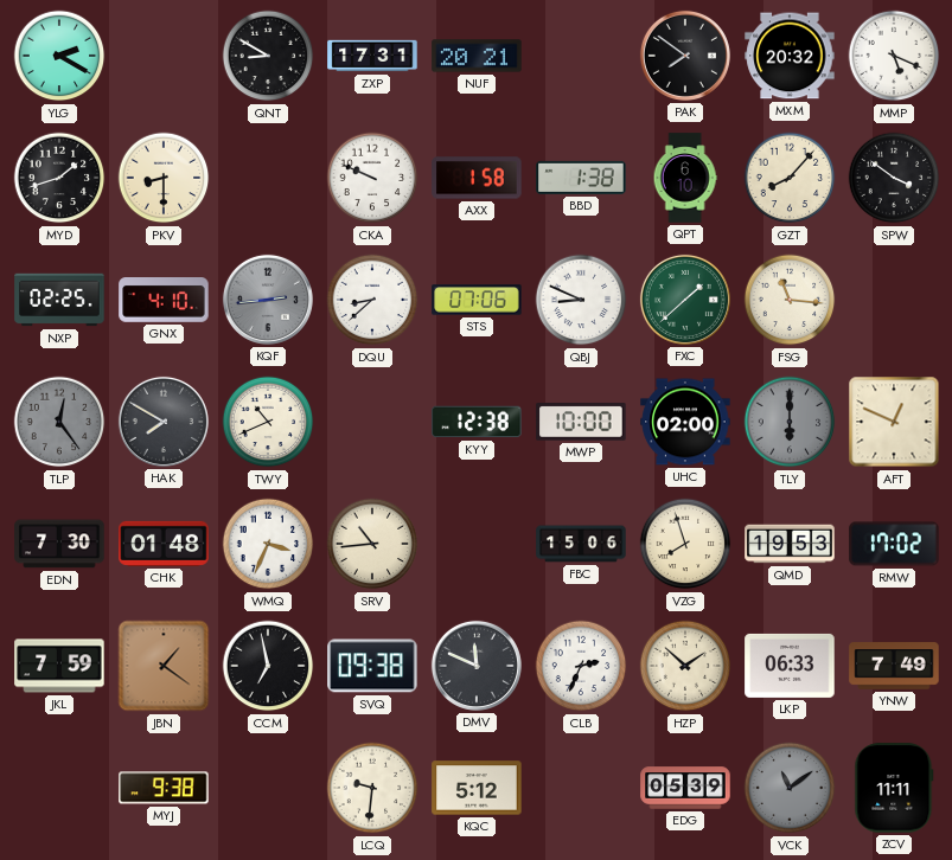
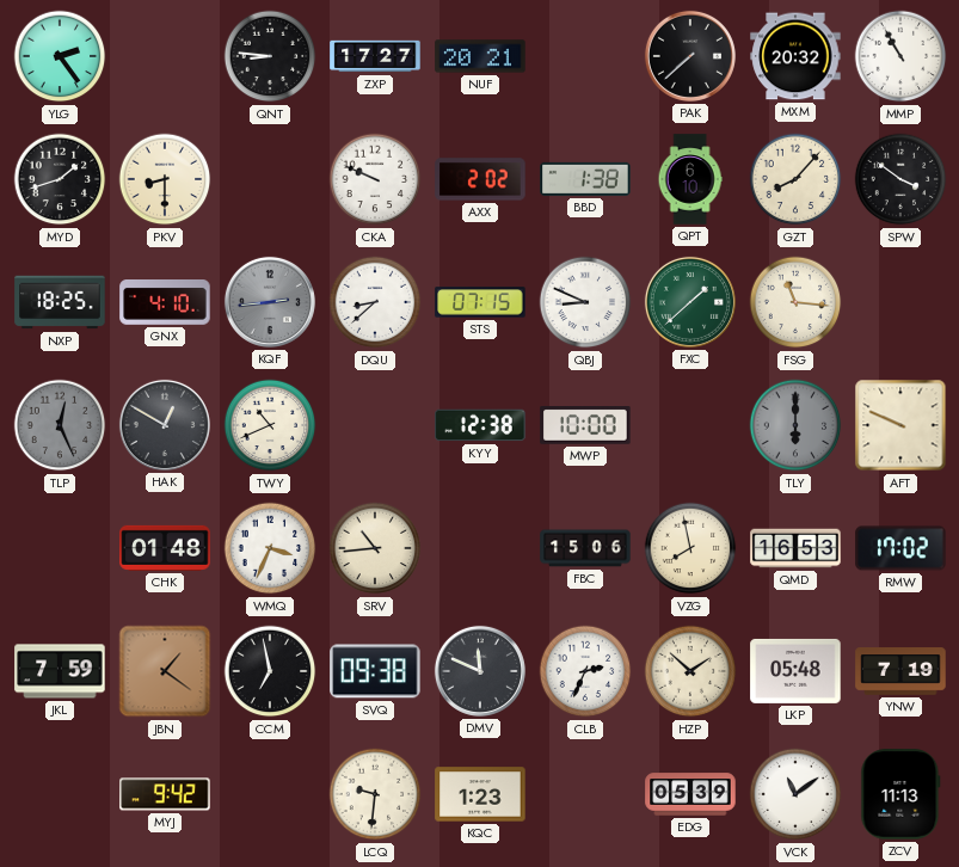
YLG: 2:20 -> 2:24
QNT: 8:50 -> 8:46
ZXP: 17:31 -> 17:27
PAK: 7:51 -> 7:38
MMP: 5:19 -> 10:55
AXX: 1:58 -> 2:02
NXP: 02:25 -> 18:25
STS: 07:06 -> 07:15
TLP: 12:24 -> 12:26
HAK: 7:50 -> 12:50
UHC: 02:00 -> none
AFT: 12:49 -> 9:49
EDN: 7:30 -> none
VZG: 7:57 -> 7:58
QMD: 19:53 -> 16:53
LKP: 06:33 -> 05:48
YNW: 7:49 -> 7:19
MYJ: 9:38 -> 9:42
KQC: 5:12 -> 1:23
VCK dial: grey -> white
ZCV: 11:11 -> 11:13
